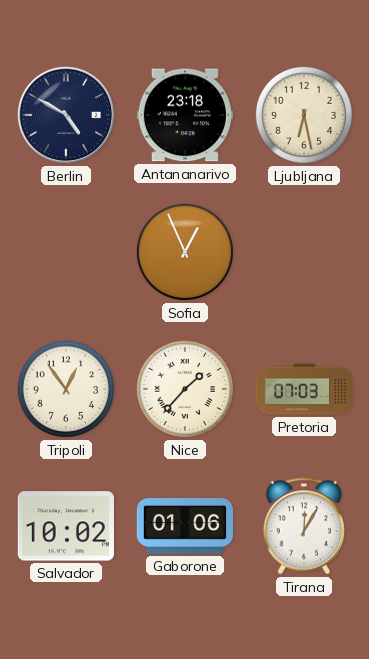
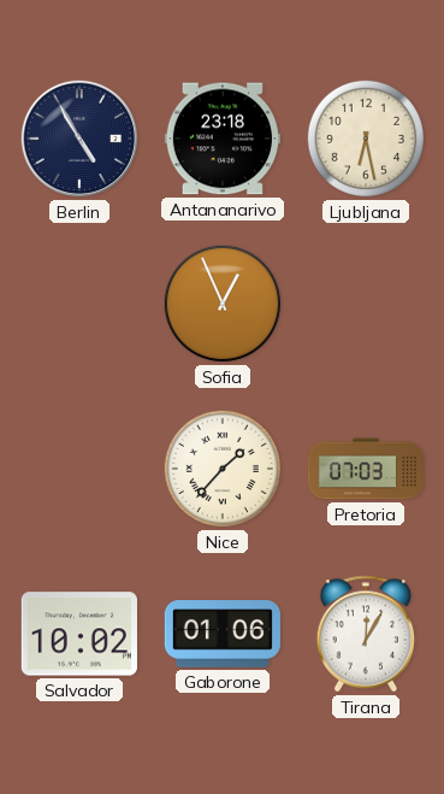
Berlin: 4:50 -> 4:55
Tripoli: 12:54 -> none
